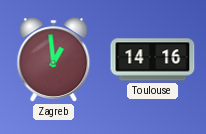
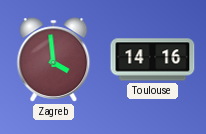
Zagreb: 12:59 -> 3:59
